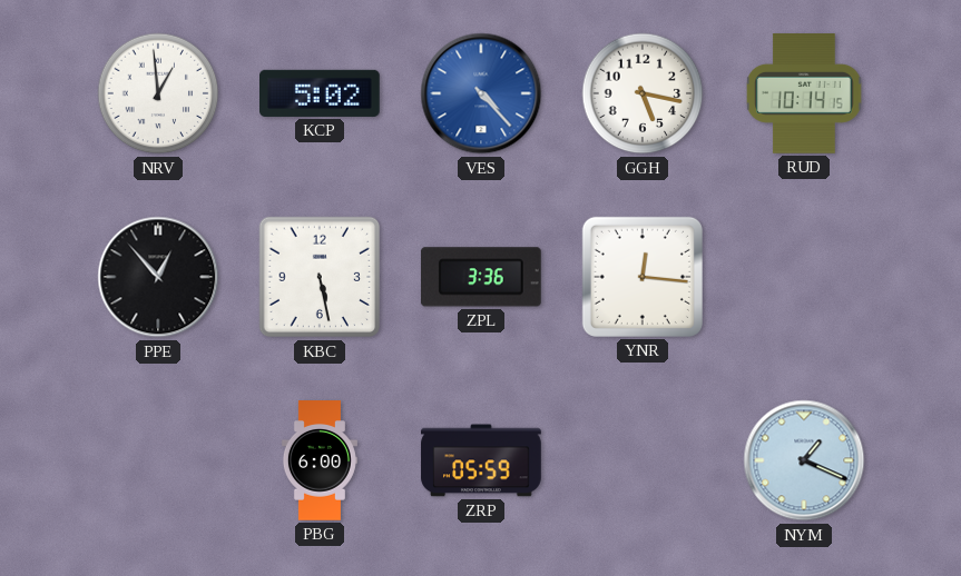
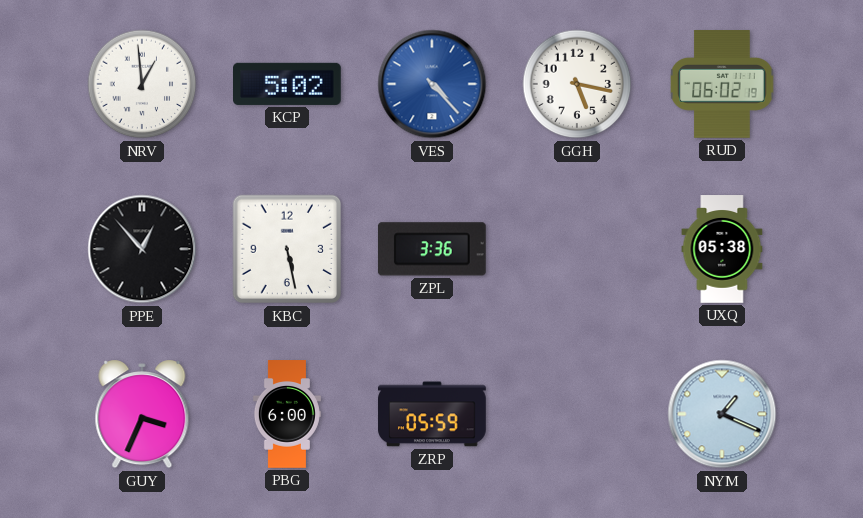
RUD: 10:14 -> 06:02
YNR: 12:16 -> none
UXQ: none -> 05:38
GUY: none -> 3:34
